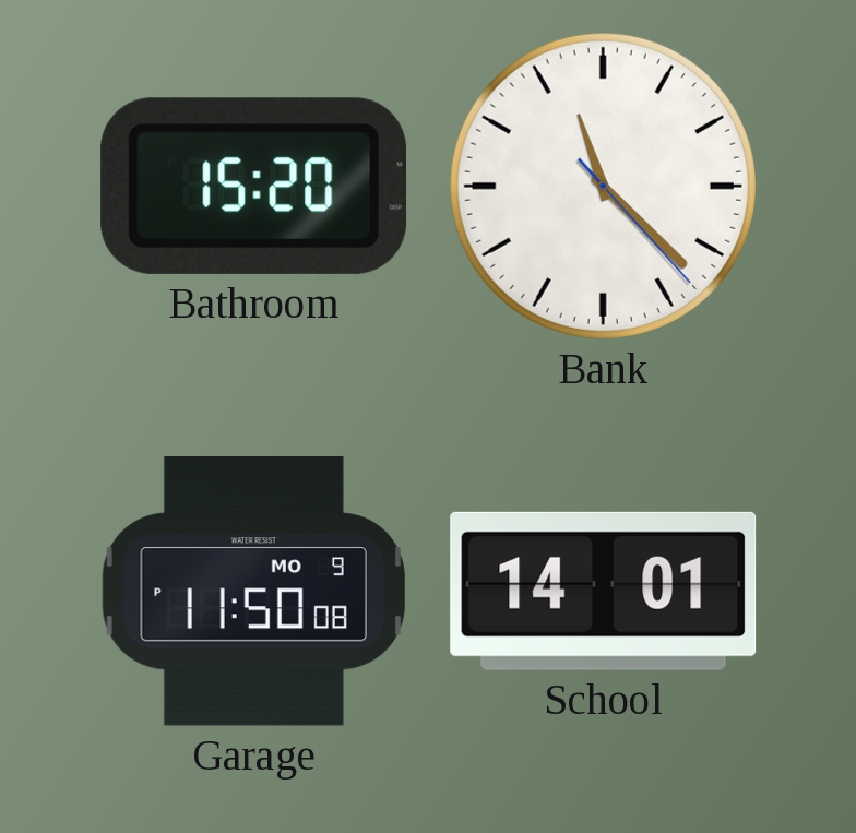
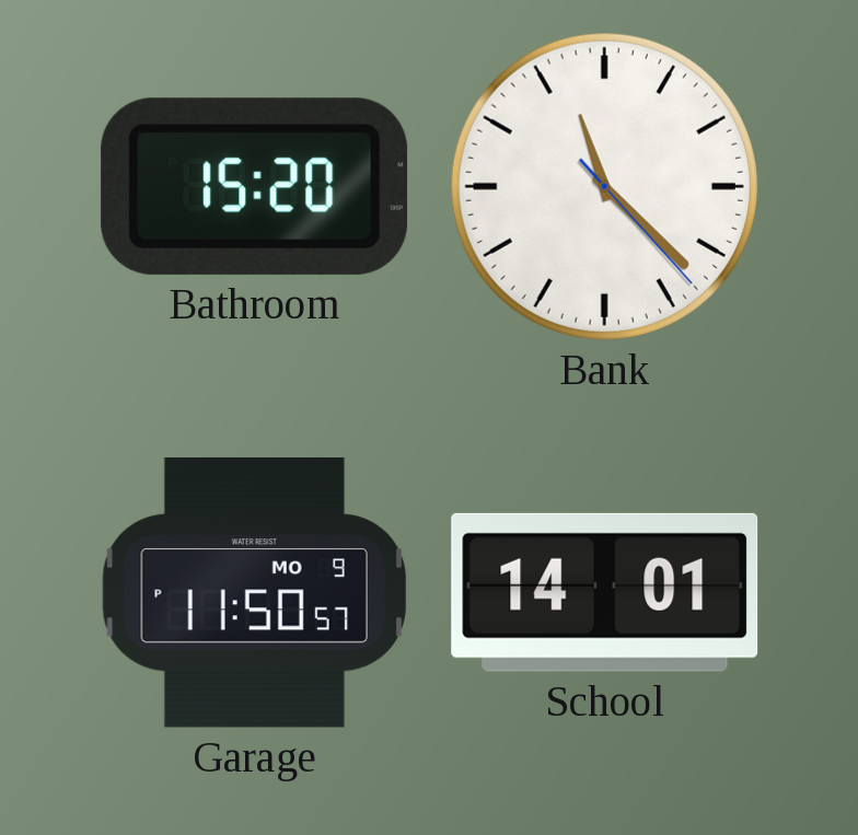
Garage: 11:50:08 PM -> 11:50:57 PM
